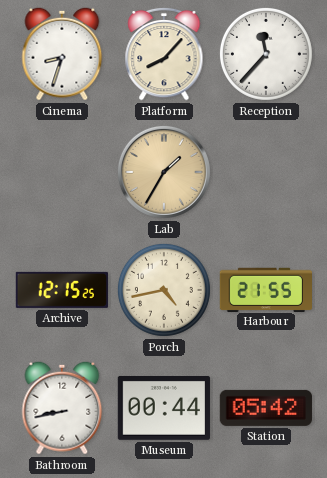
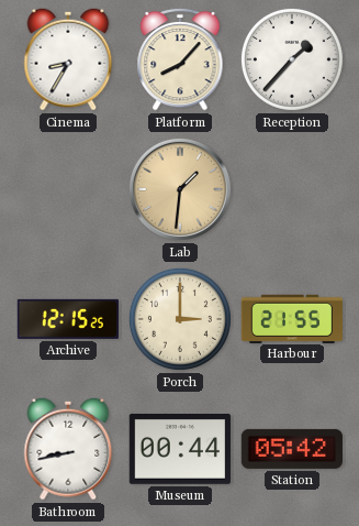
Cinema: 8:33 -> 8:35
Reception: 11:37 -> 1:37
Lab: 1:35 -> 1:31
Porch: 4:43 -> 3:00
